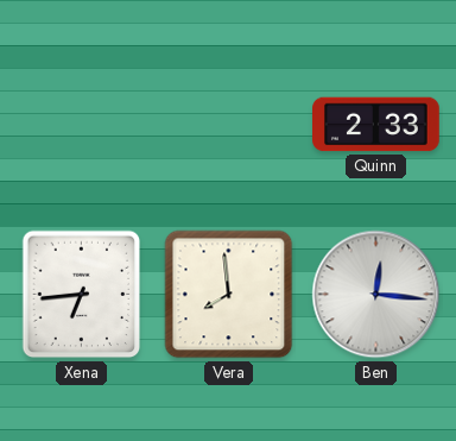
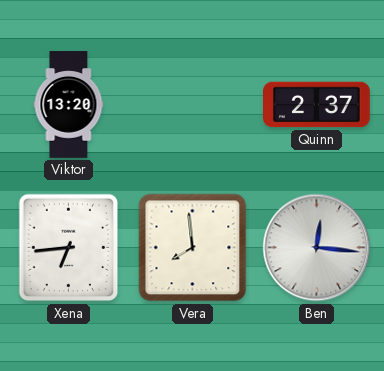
Viktor: none -> 13:20
Quinn: 2:33 -> 2:37
